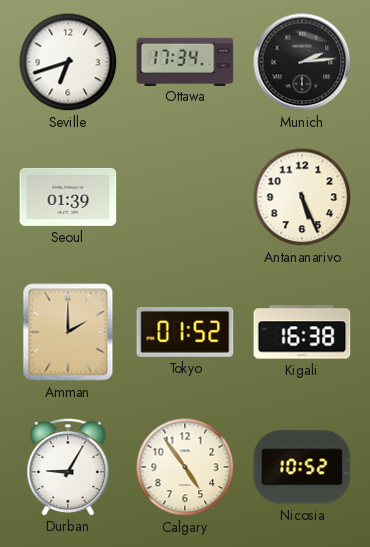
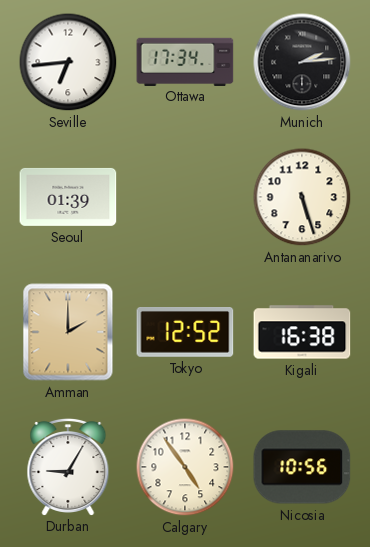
Seville: 6:42 -> 6:44
Antananarivo: 5:26 -> 5:27
Tokyo: 01:52 -> 12:52
Nicosia: 10:52 -> 10:56
